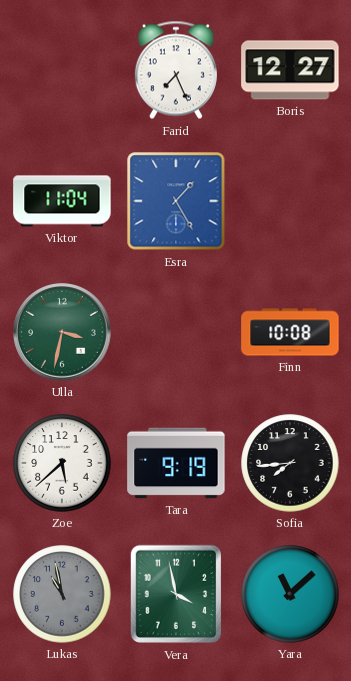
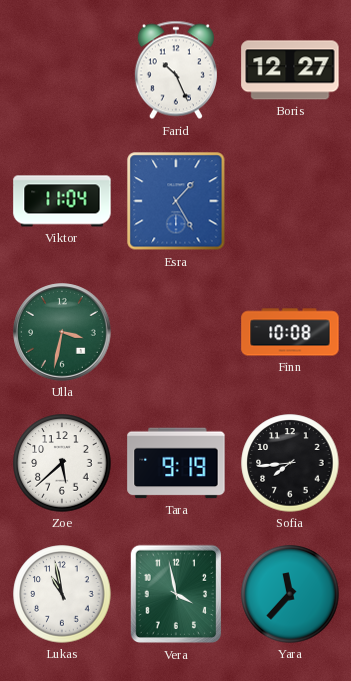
Farid: 7:26 -> 10:26
Lukas dial: grey -> white
Yara: 11:08 -> 11:37
